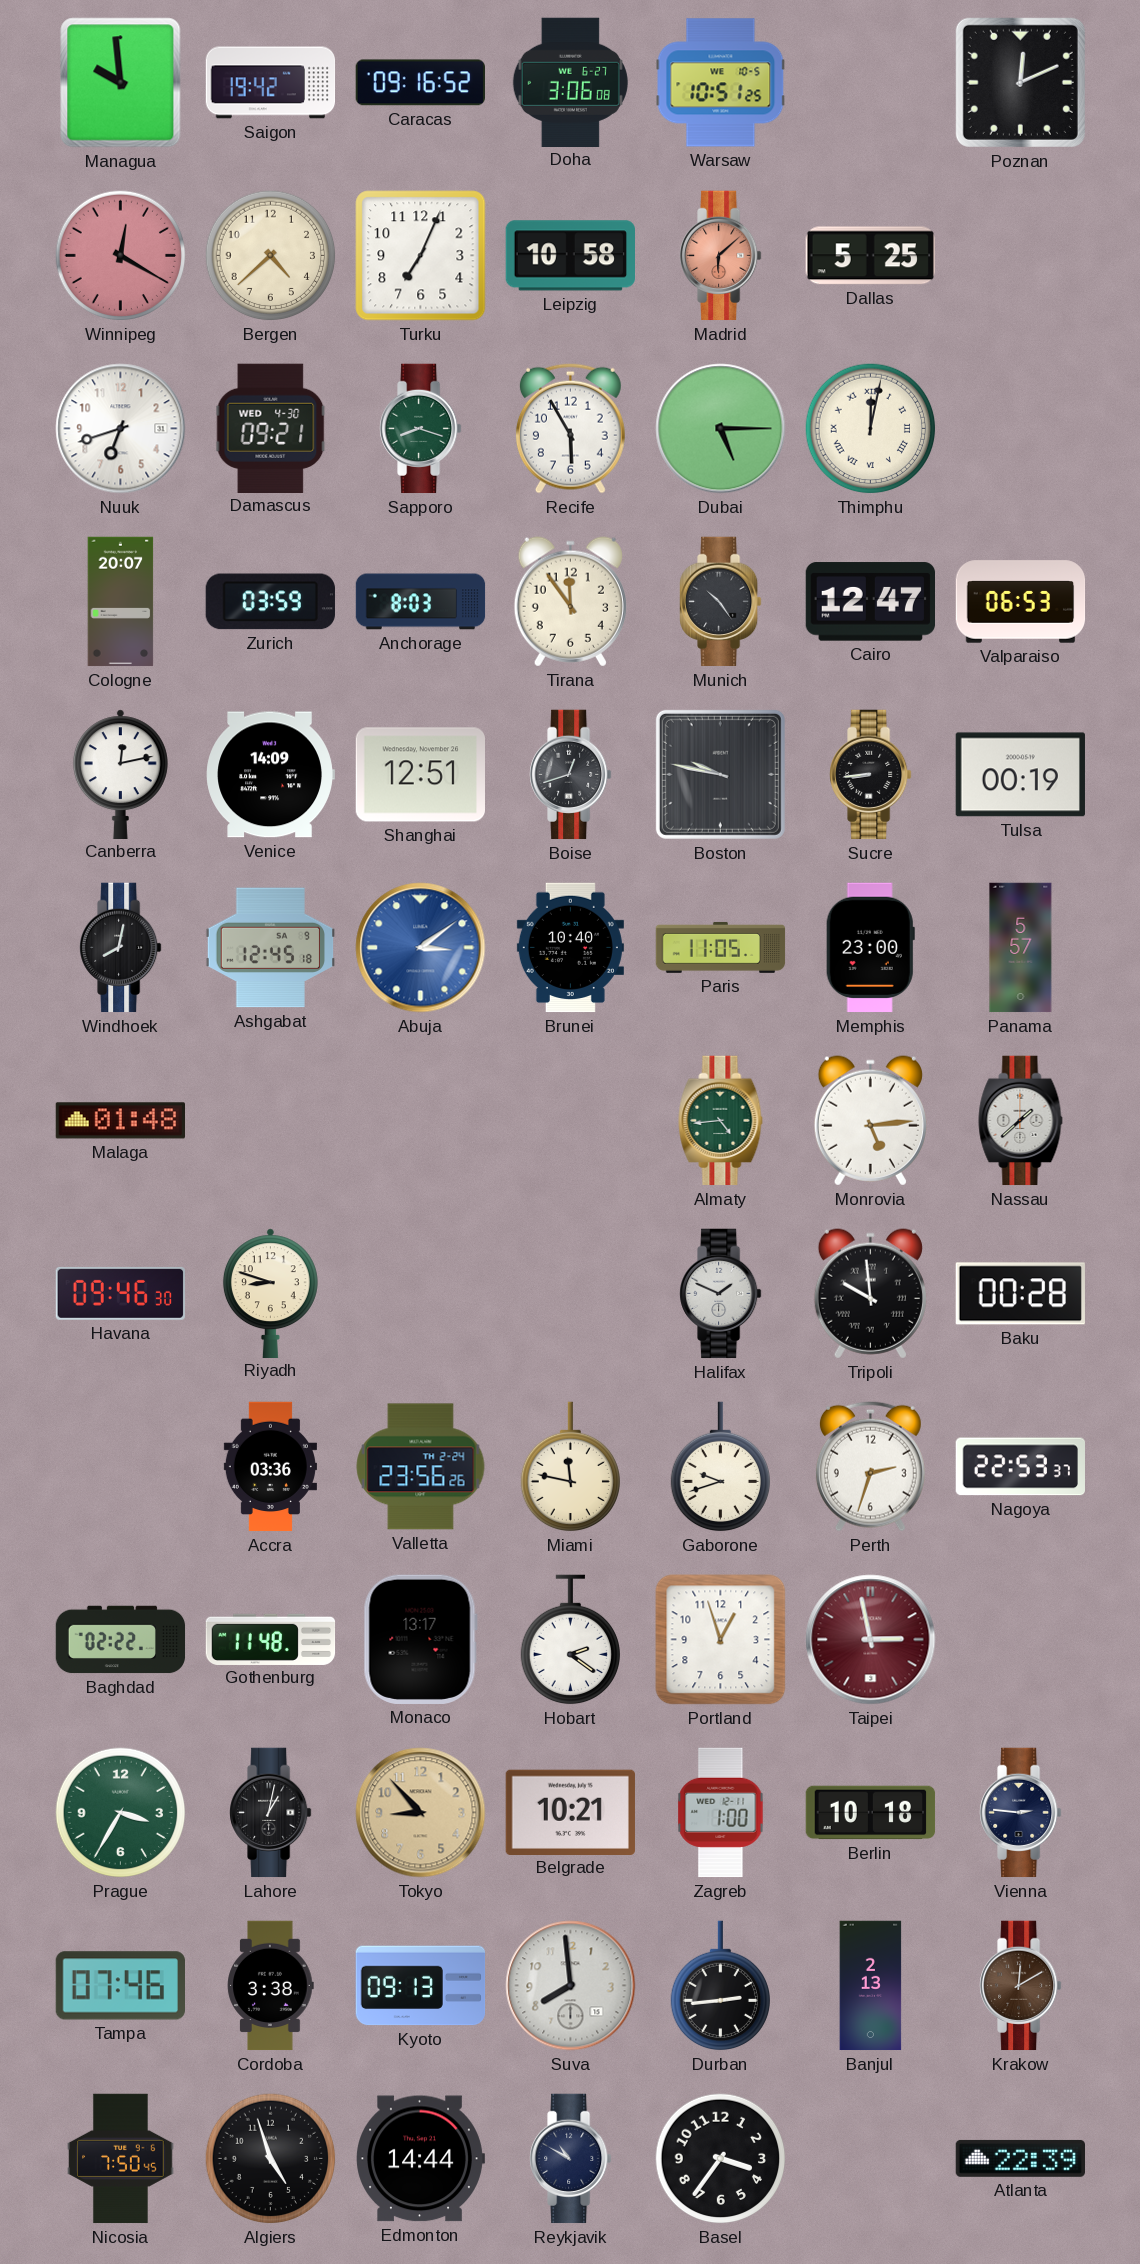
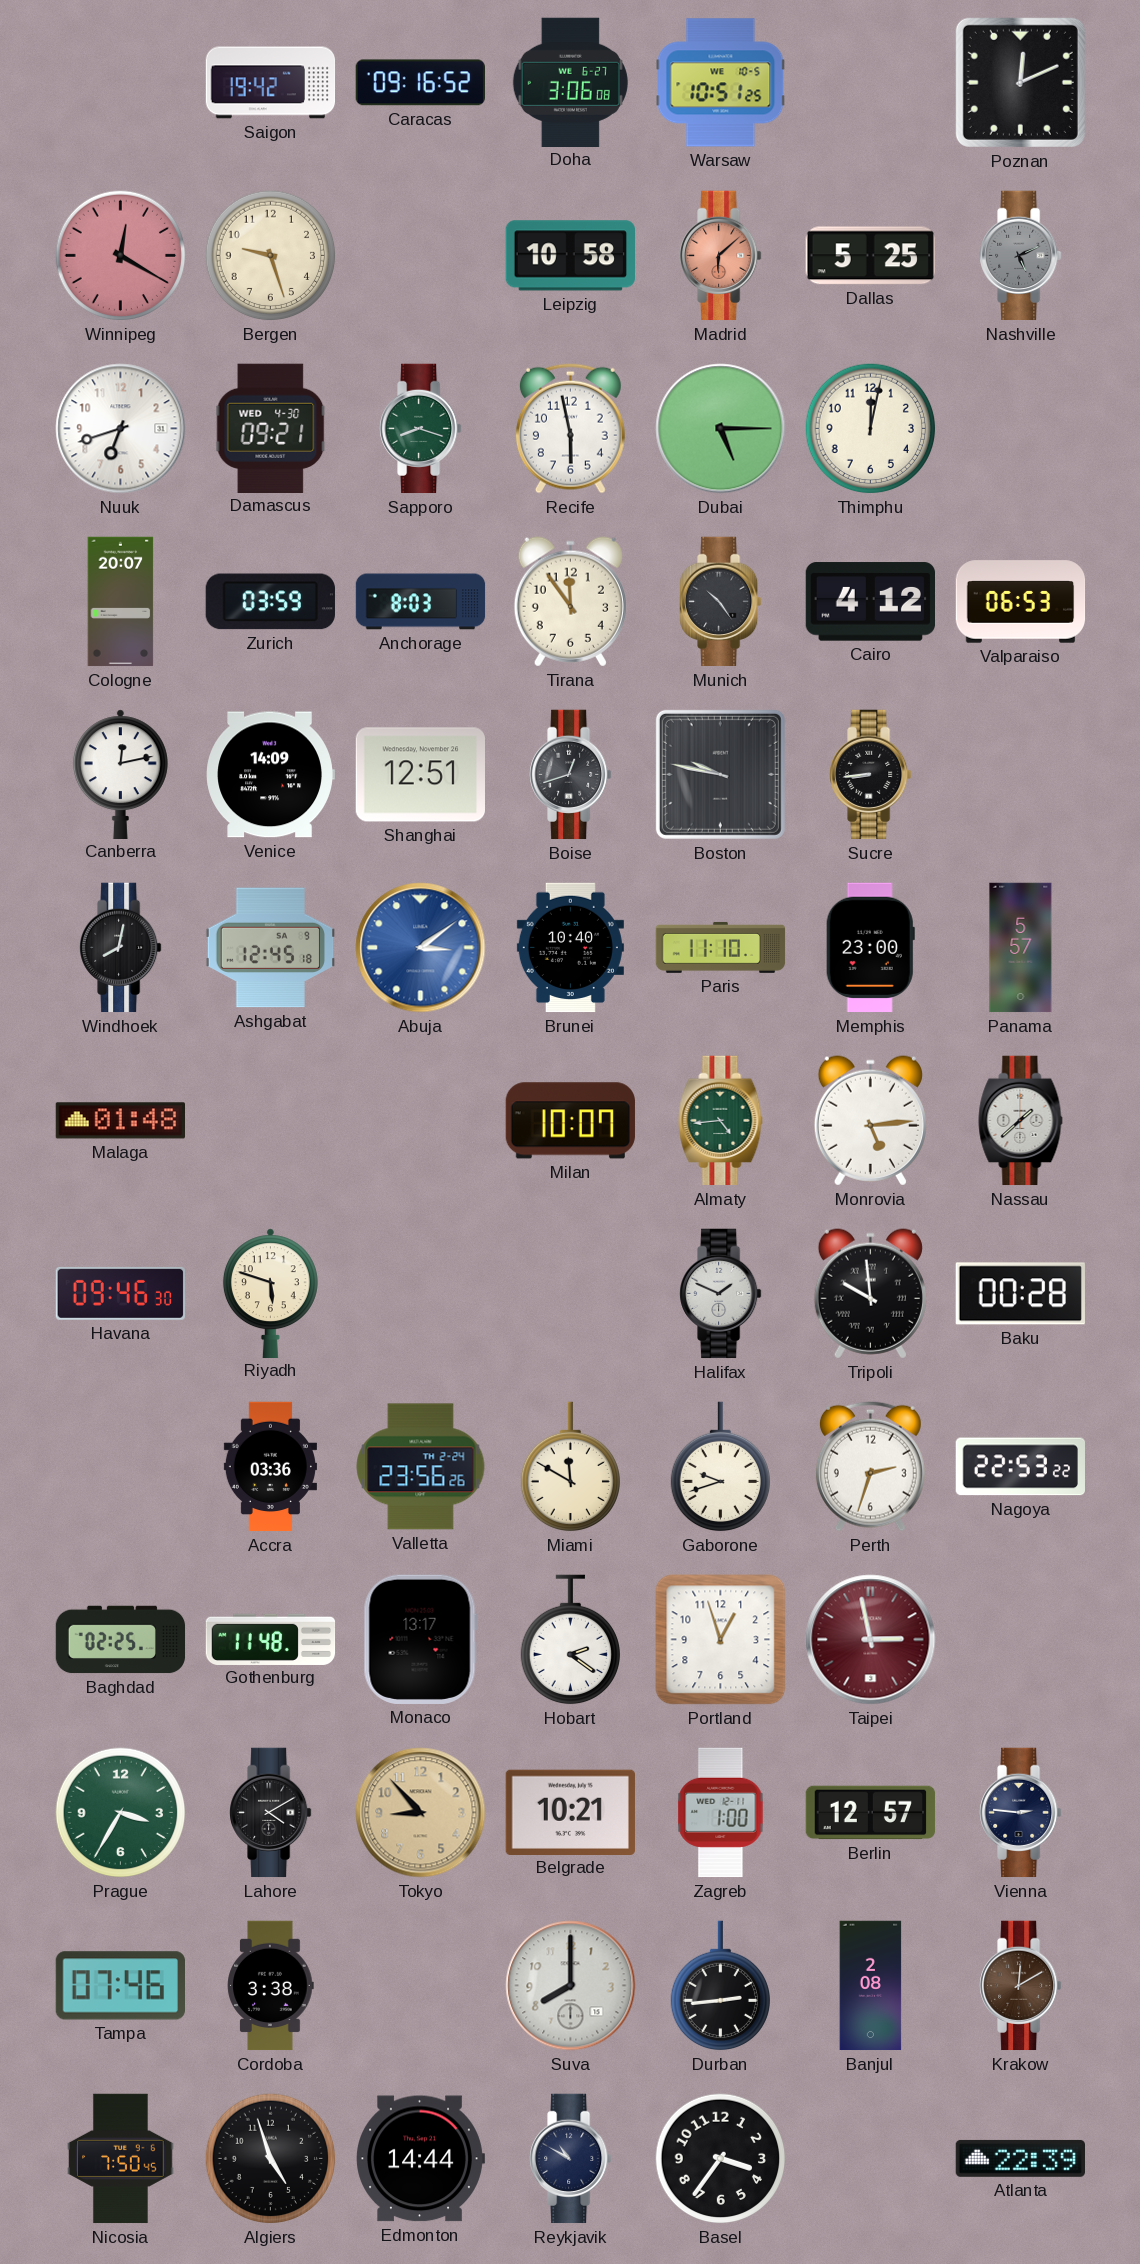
Managua: 9:59 -> none
Bergen: 4:38 -> 9:27
Turku: 7:04 -> none
Nashville: none -> 5:11
Recife: 5:55 -> 5:58
Thimphu numerals: Roman -> Arabic
Cairo: 12:47 -> 4:12
Tulsa: 00:19 -> none
Paris: 11:05 -> 11:10
Milan: none -> 10:07
Riyadh: 8:48 -> 5:48
Miami: 11:47 -> 11:50
Nagoya: 22:53:37 -> 22:53:22
Baghdad: 02:22 -> 02:25
Lahore: 1:02 -> 4:10
Berlin: 10:18 -> 12:57
Kyoto: 09:13 -> none
Suva: 7:59 -> 8:00
Banjul: 2:13 -> 2:08
